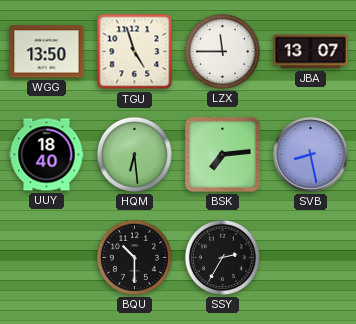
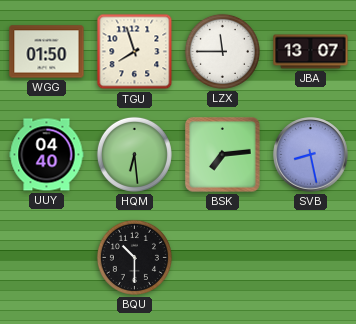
WGG: 13:50 -> 01:50
TGU: 4:57 -> 7:57
UUY: 18:40 -> 04:40
SSY: 2:35 -> none
